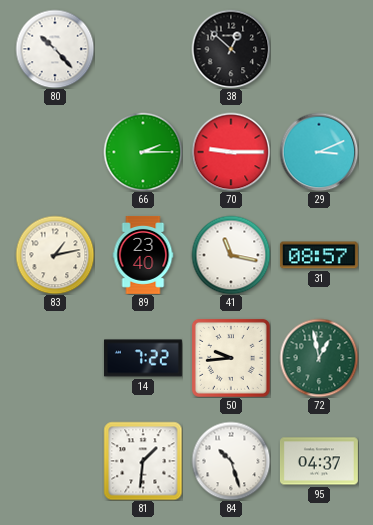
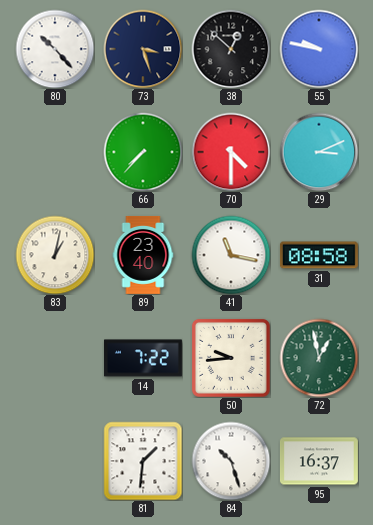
73: none -> 3:27
55: none -> 9:47
66: 2:15 -> 7:37
70: 9:15 -> 4:30
83: 1:13 -> 1:02
31: 08:57 -> 08:58
95: 04:37 -> 16:37
